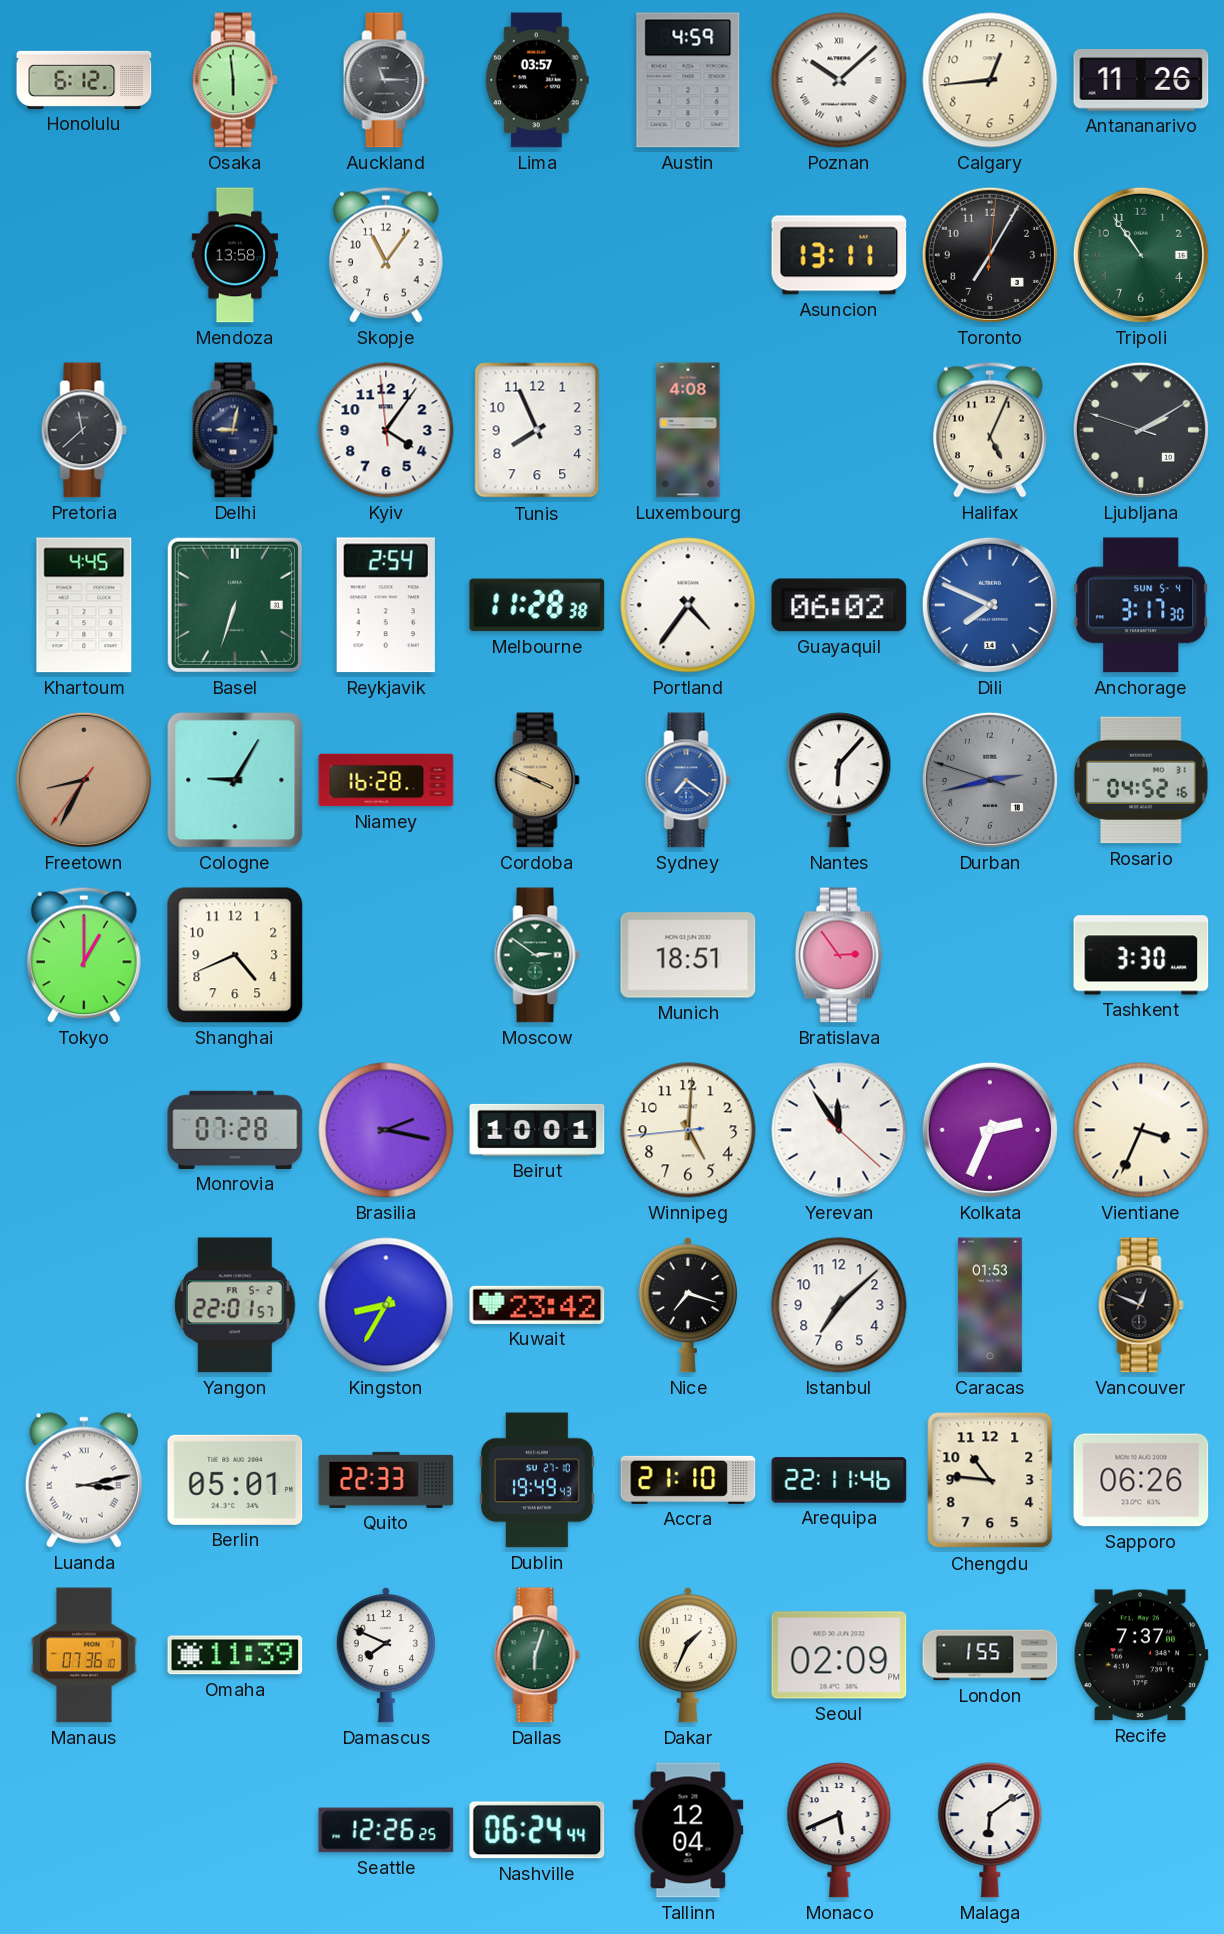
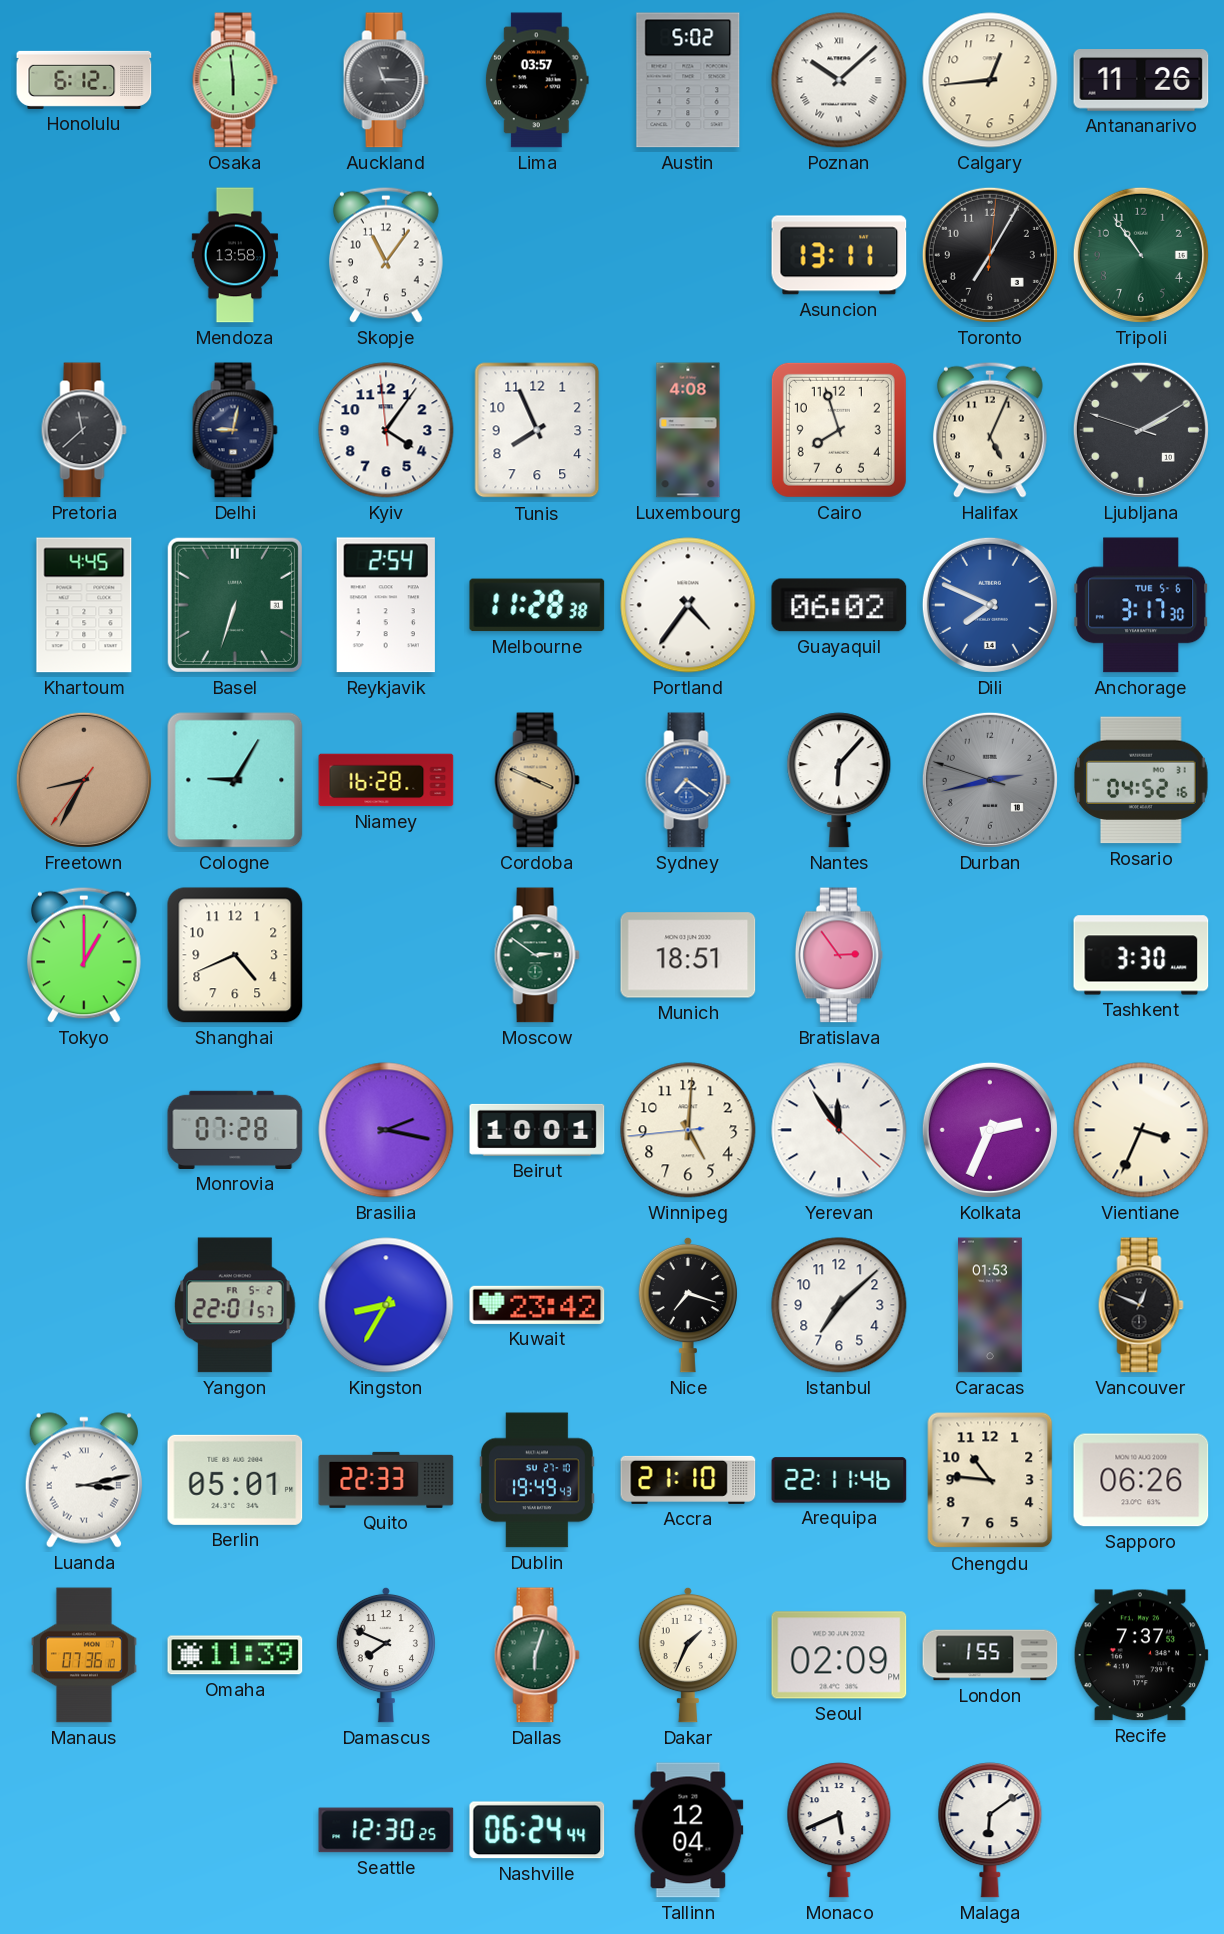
Austin: 4:59 -> 5:02
Cairo: none -> 7:57
Anchorage date: SUN 5-4 -> TUE 5-6
Recife: 7:37:00 -> 7:37:53
Seattle: 12:26 -> 12:30
